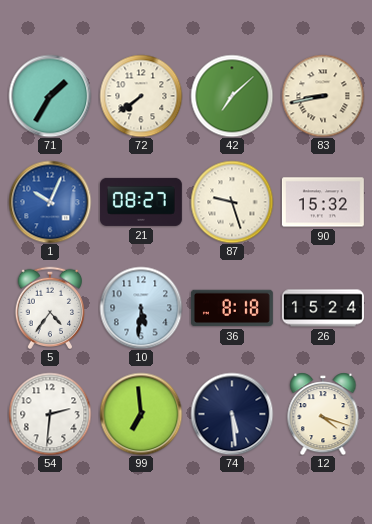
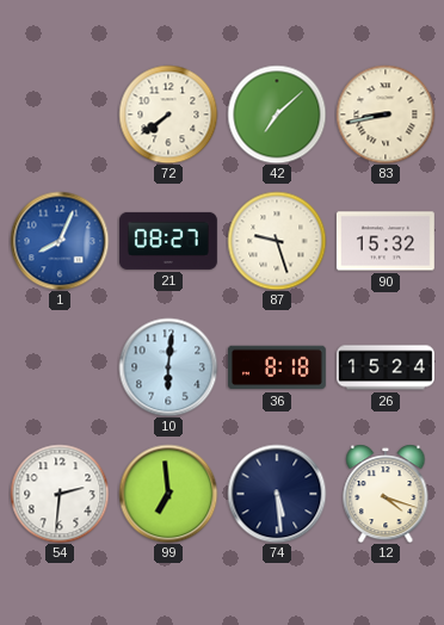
71: 1:35 -> none
1: 10:04 -> 8:04
5: 4:36 -> none
10: 5:31 -> 6:01
